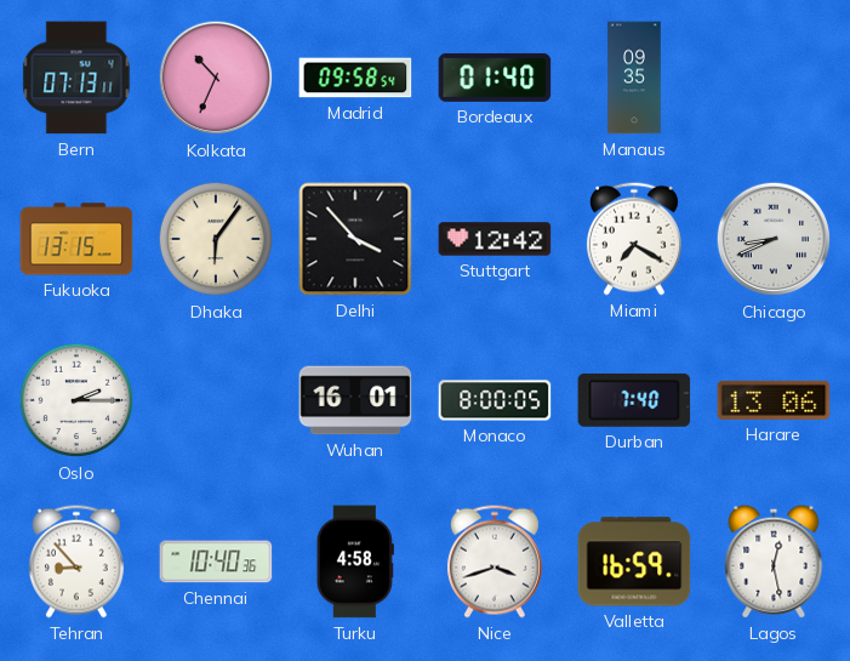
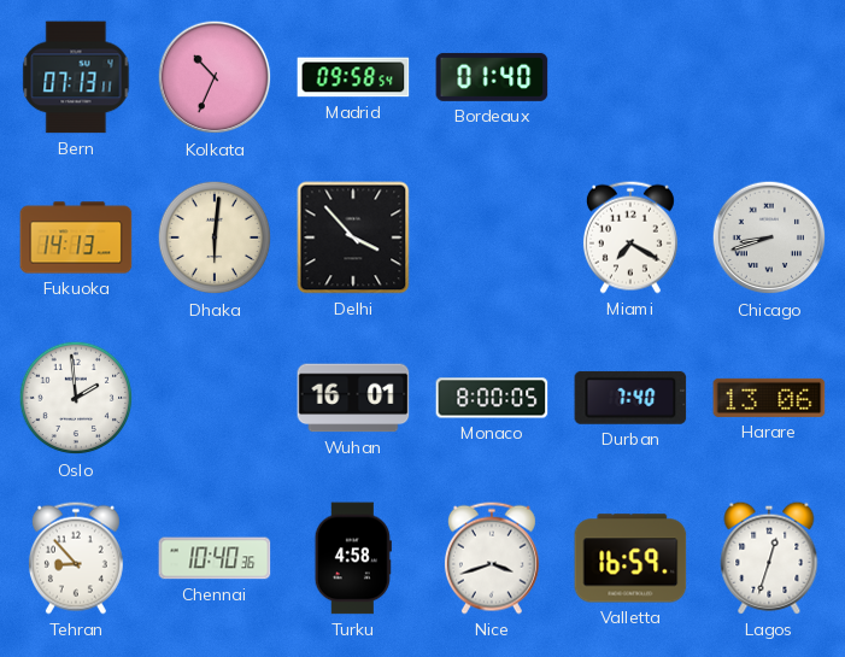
Manaus: 09:35 -> none
Fukuoka: 13:15 -> 14:13
Dhaka: 6:06 -> 6:01
Stuttgart: 12:42 -> none
Chicago: 8:41 -> 8:42
Oslo: 2:15 -> 1:59
Lagos: 12:28 -> 12:33
